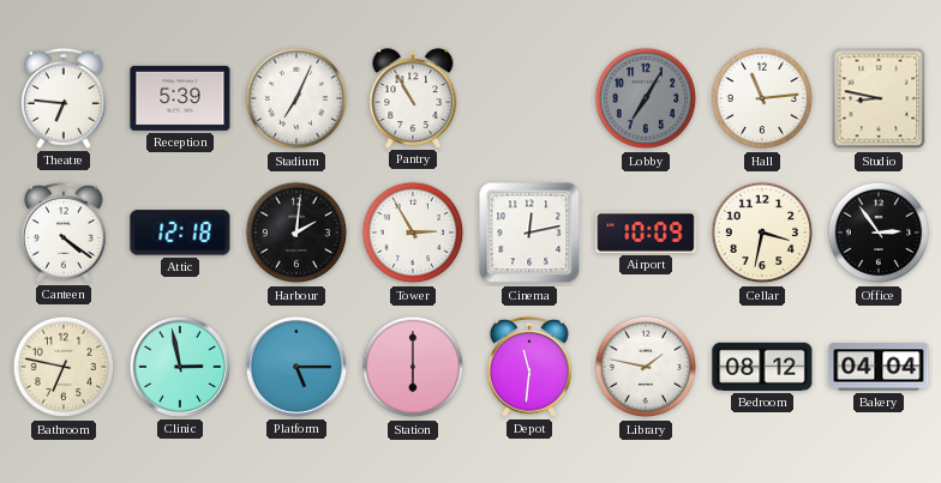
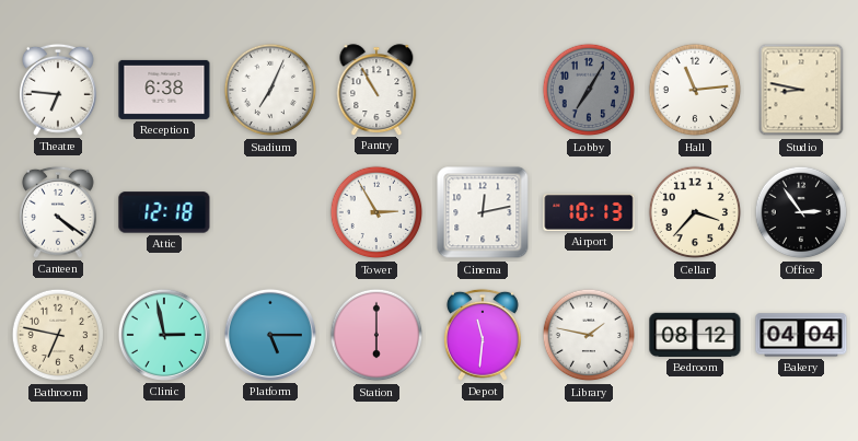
Reception: 5:39 -> 6:38
Harbour: 2:01 -> none
Airport: 10:09 -> 10:13
Cellar: 3:32 -> 3:37
